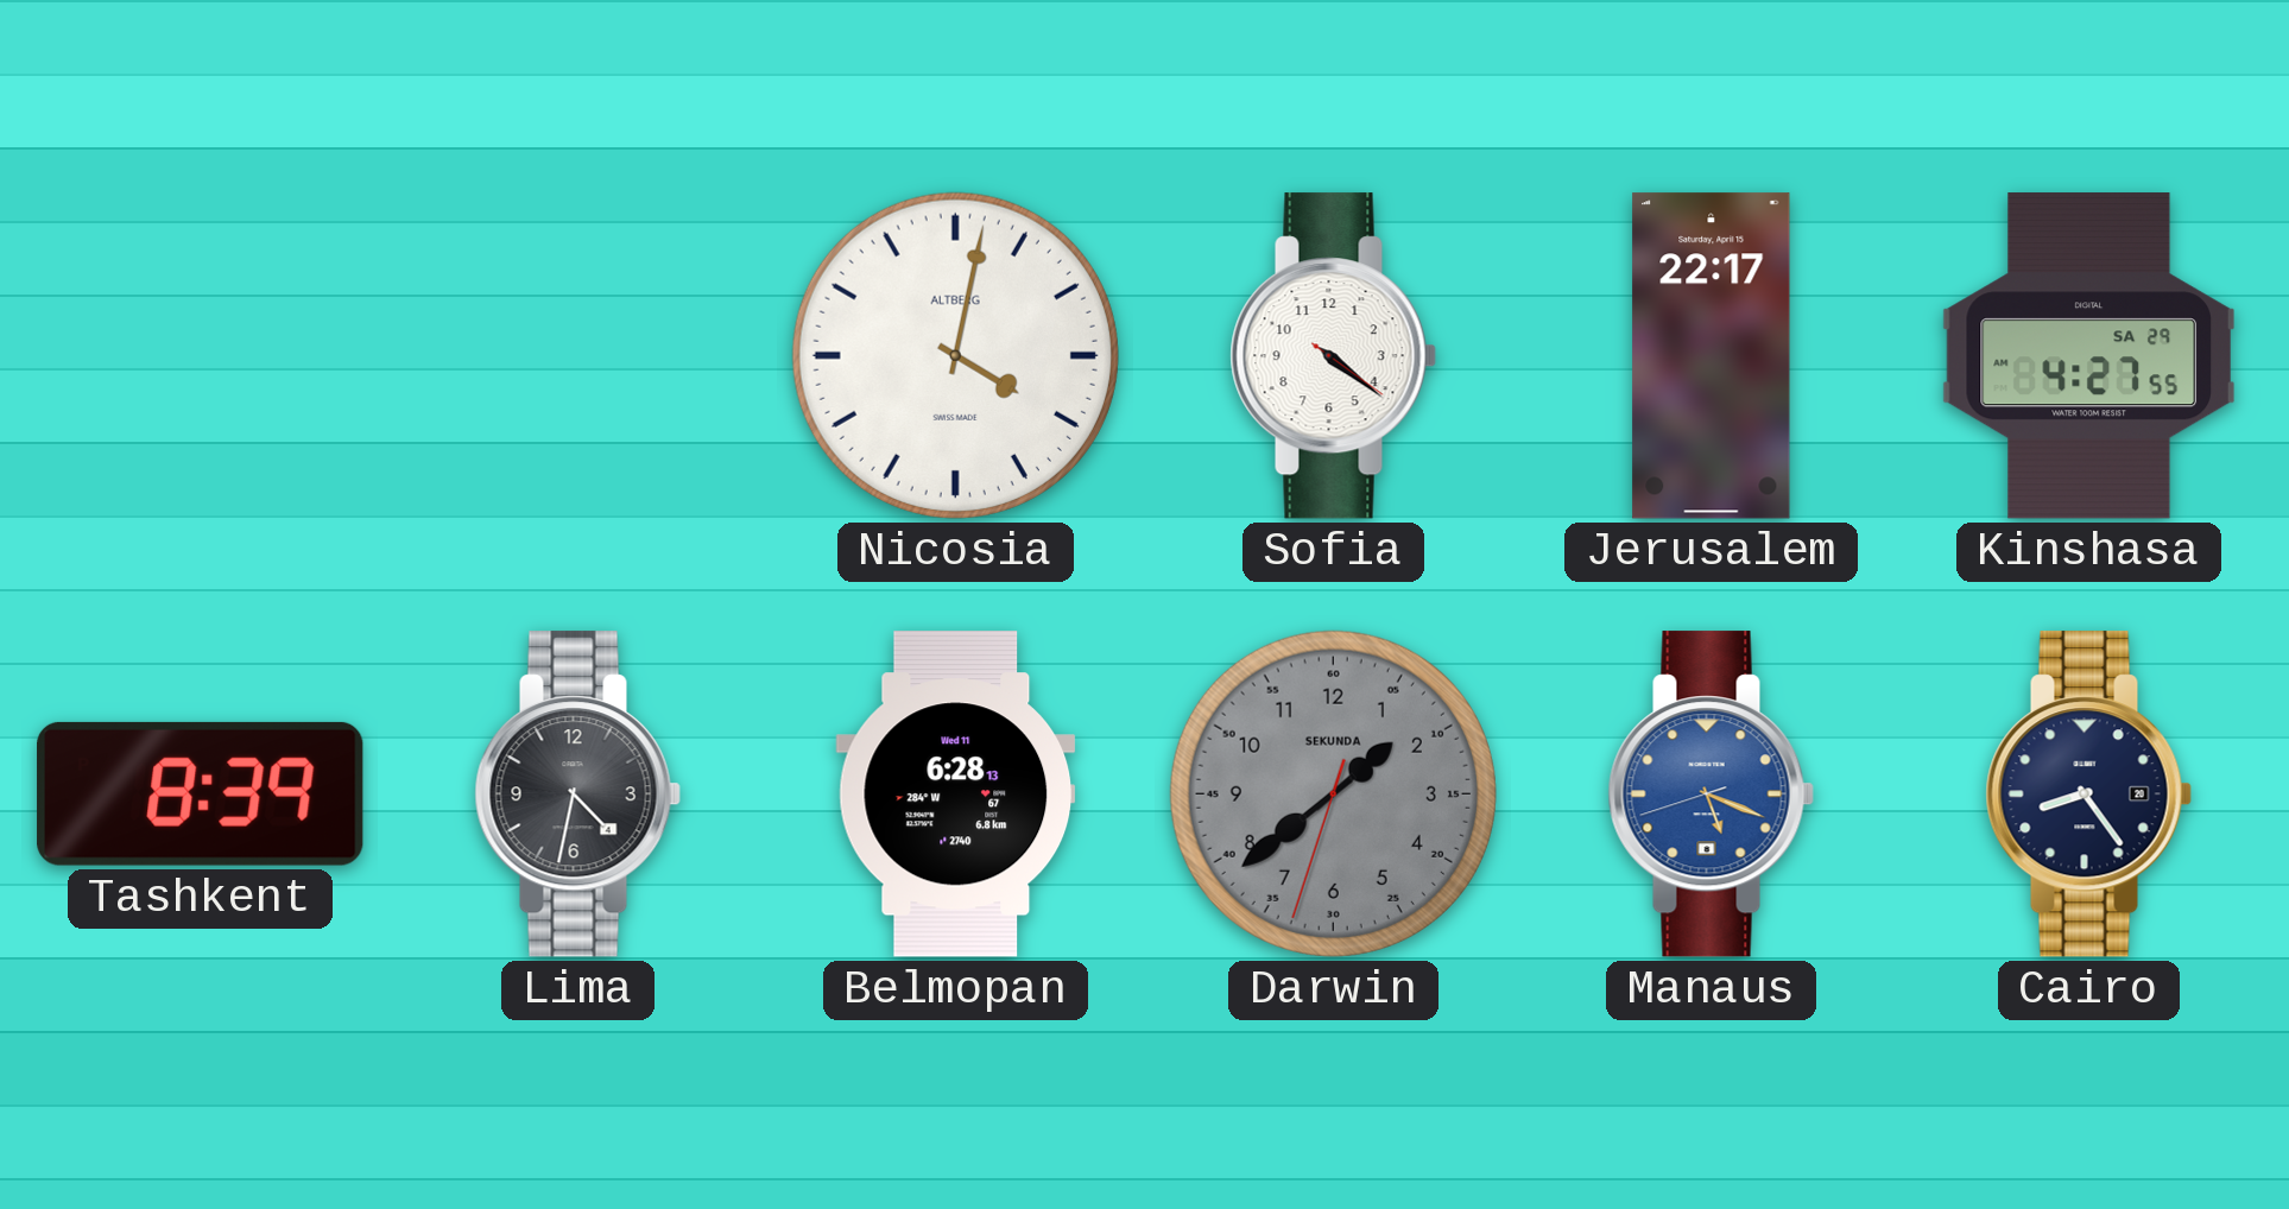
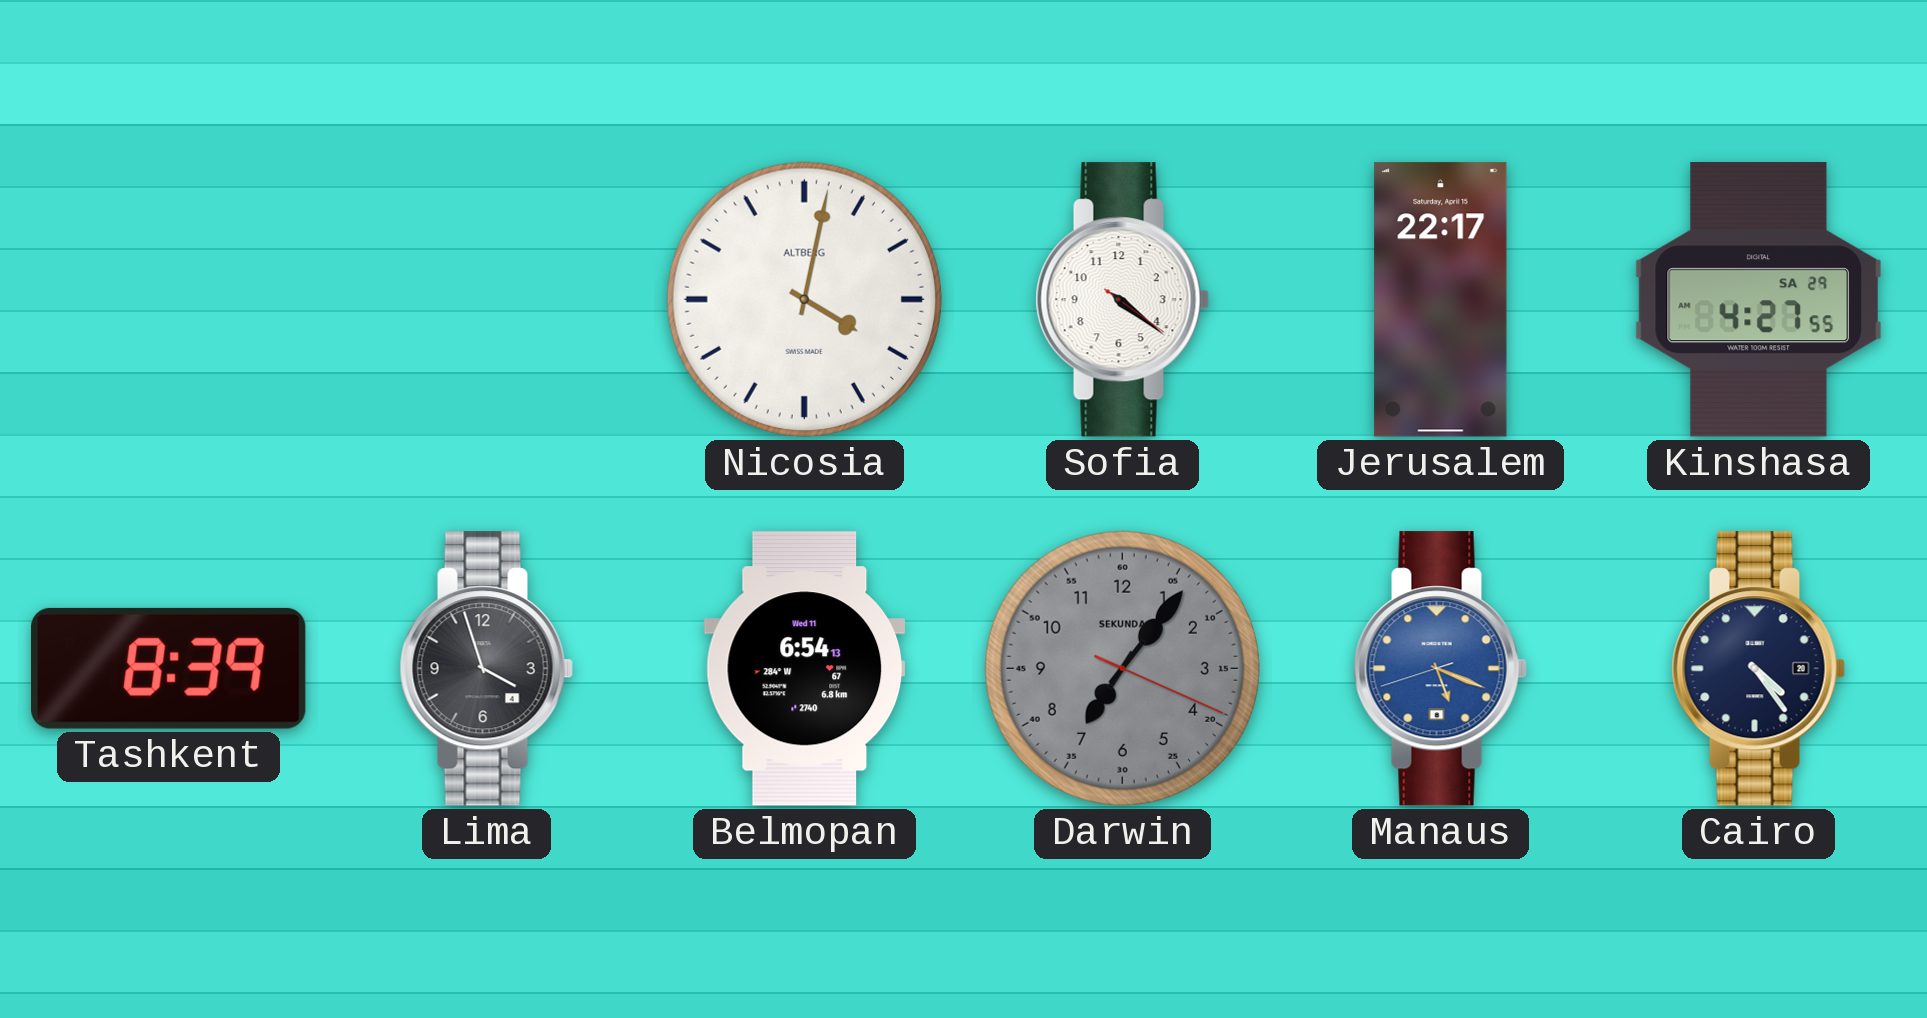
Lima: 4:32 -> 3:57
Belmopan: 6:28 -> 6:54
Darwin: 1:38 -> 7:06
Cairo: 8:24 -> 4:24
